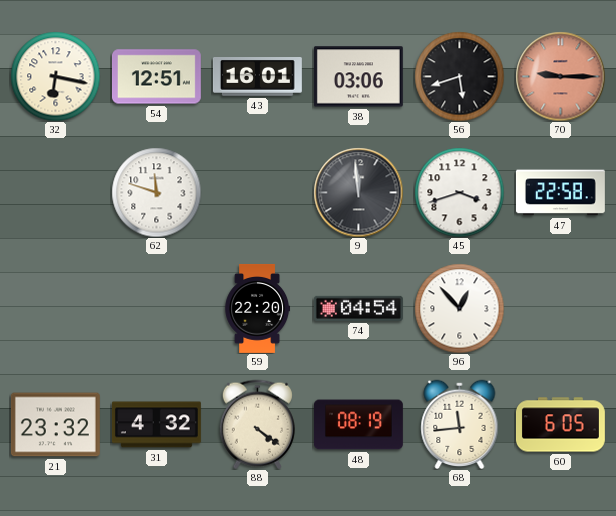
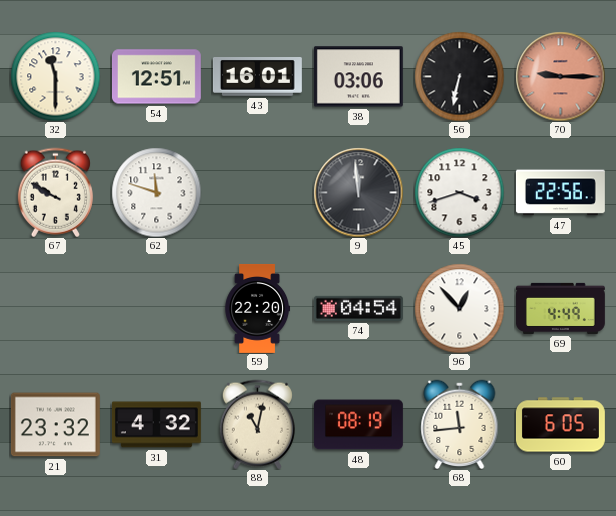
32: 6:17 -> 11:30
56: 5:42 -> 6:32
67: none -> 9:50
47: 22:58 -> 22:56
69: none -> 4:49
88: 4:21 -> 11:02
